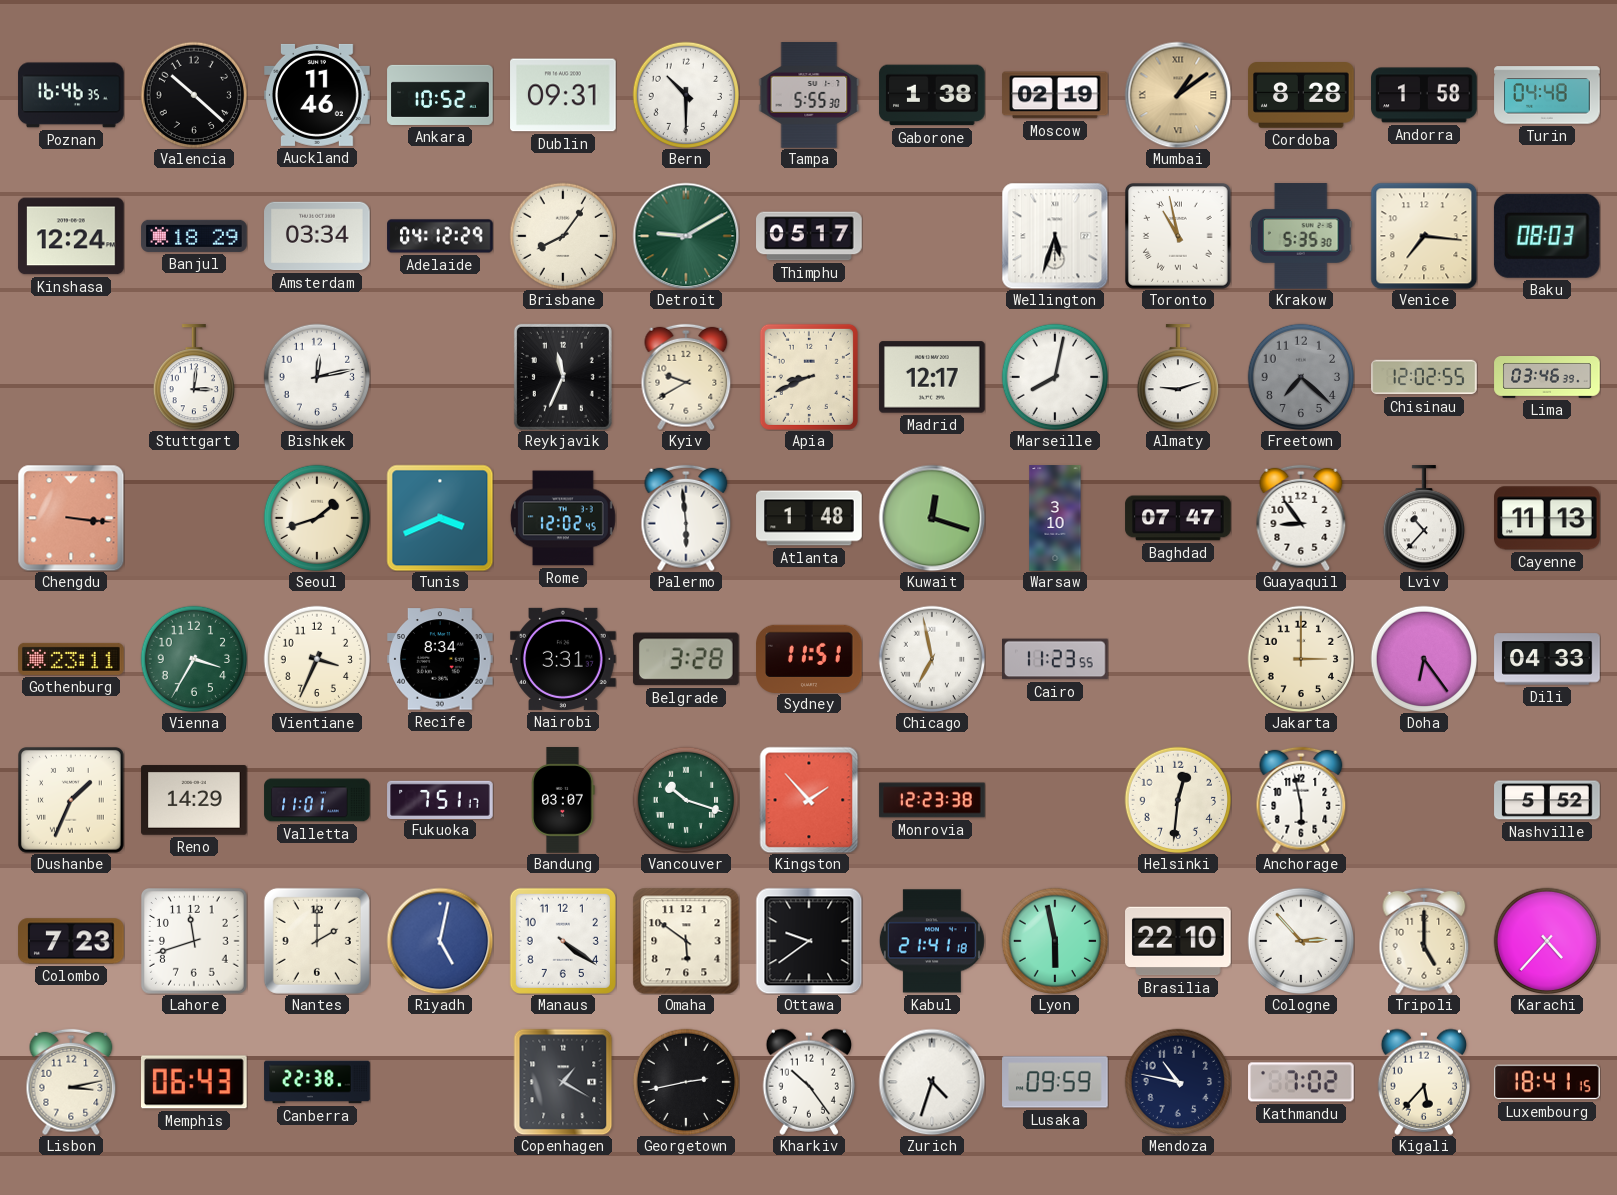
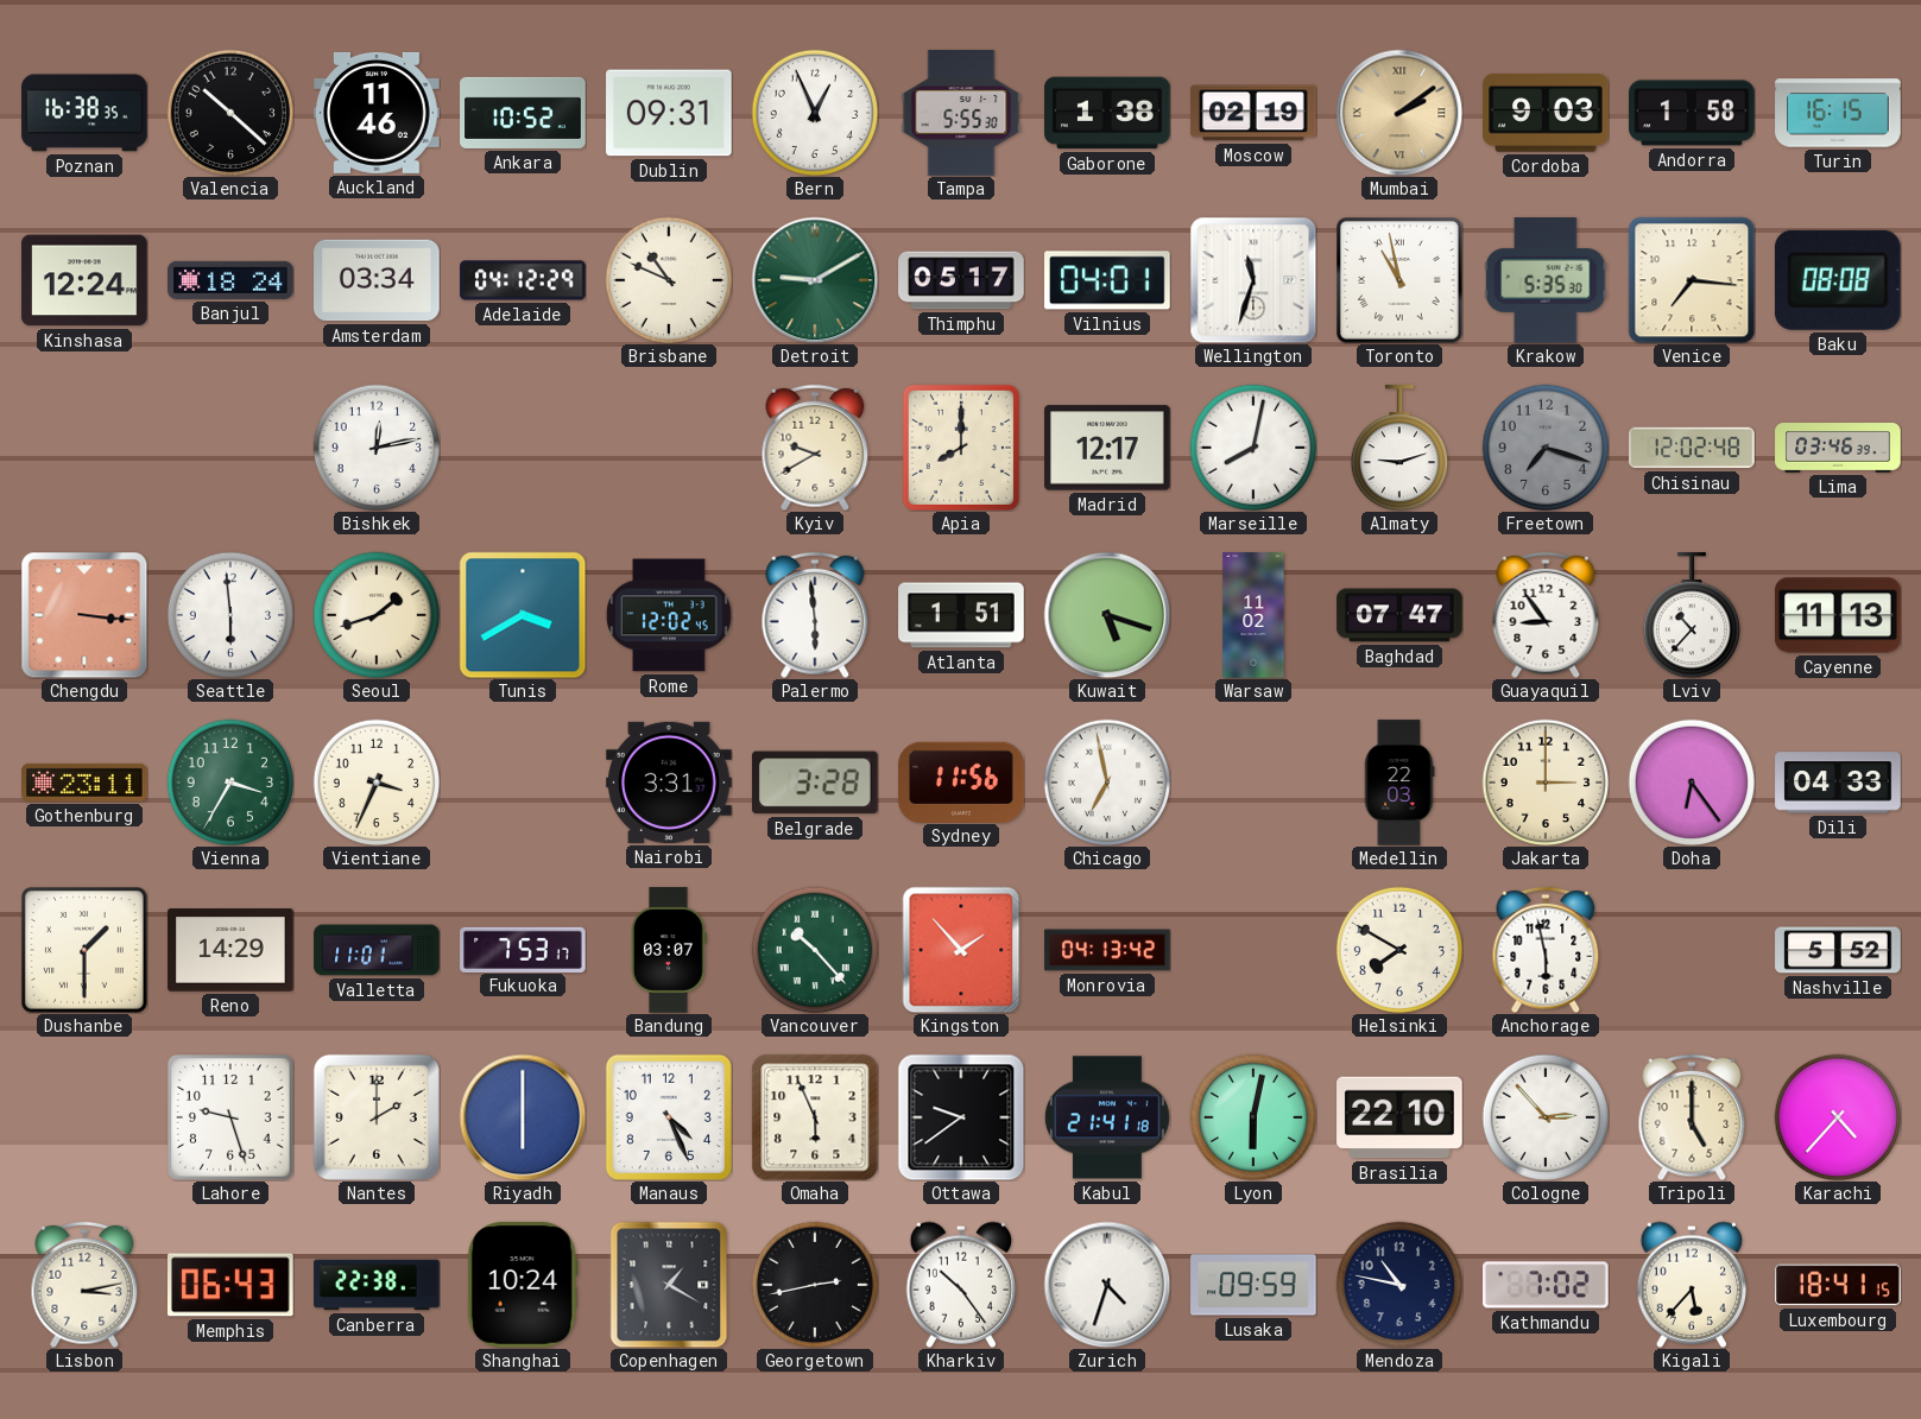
Poznan: 16:46 -> 16:38
Bern: 10:30 -> 12:56
Mumbai: 1:09 -> 2:09
Cordoba: 8:28 -> 9:03
Turin: 04:48 -> 16:15
Banjul: 18:29 -> 18:24
Brisbane: 8:06 -> 10:49
Vilnius: none -> 04:01
Wellington: 5:33 -> 11:33
Baku: 08:03 -> 08:08
Stuttgart: 3:01 -> none
Reykjavik: 11:34 -> none
Apia: 8:41 -> 8:00
Freetown: 7:22 -> 7:18
Chisinau: 12:02:55 -> 12:02:48
Seattle: none -> 5:59
Tunis: 3:41 -> 3:40
Atlanta: 1:48 -> 1:51
Kuwait: 12:18 -> 5:18
Warsaw: 3:10 -> 11:02
Recife: 8:34 -> none
Sydney: 11:51 -> 11:56
Cairo: 11:23 -> none
Medellin: none -> 22:03
Dushanbe: 1:34 -> 1:30
Fukuoka: 7:51 -> 7:53
Vancouver: 10:18 -> 10:23
Monrovia: 12:23 -> 04:13
Helsinki: 12:31 -> 7:50
Colombo: 7:23 -> none
Lahore: 11:42 -> 9:27
Riyadh: 5:02 -> 6:00
Manaus: 4:21 -> 4:26
Omaha: 5:51 -> 5:56
Lyon: 5:58 -> 6:02
Shanghai: none -> 10:24
